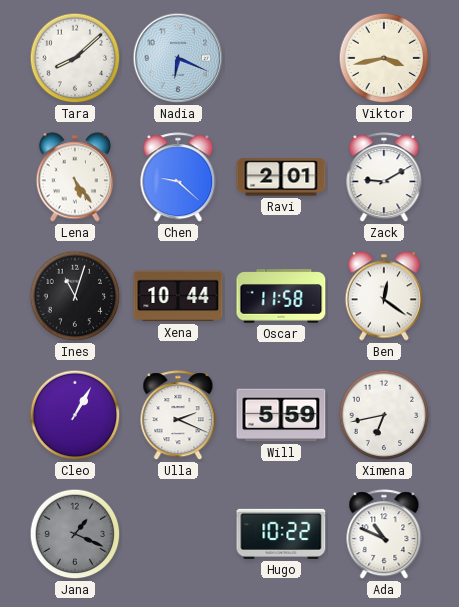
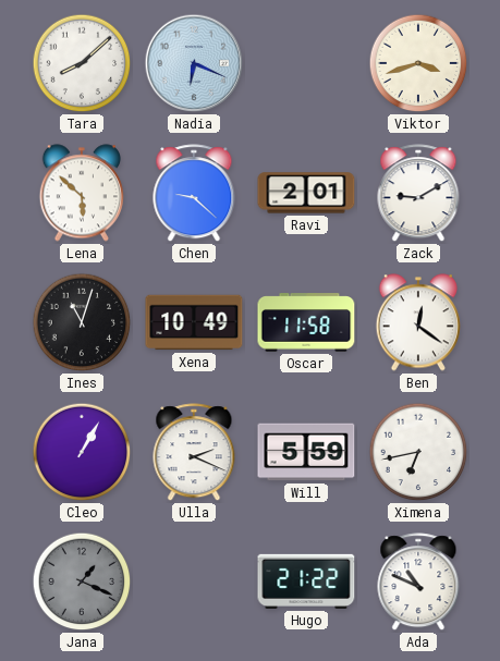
Viktor: 3:43 -> 3:42
Lena: 5:24 -> 5:52
Xena: 10:44 -> 10:49
Hugo: 10:22 -> 21:22
